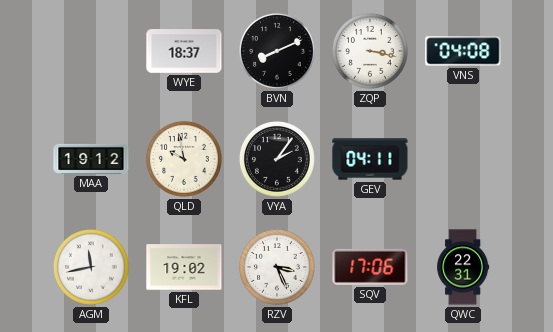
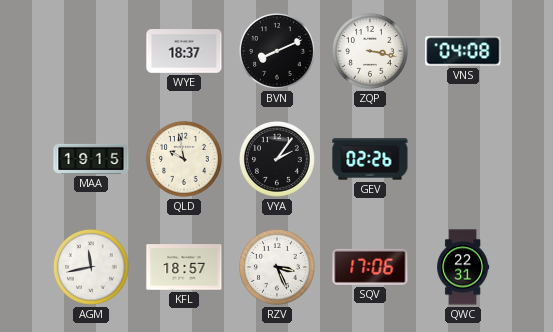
MAA: 19:12 -> 19:15
GEV: 04:11 -> 02:26
KFL: 19:02 -> 18:57
